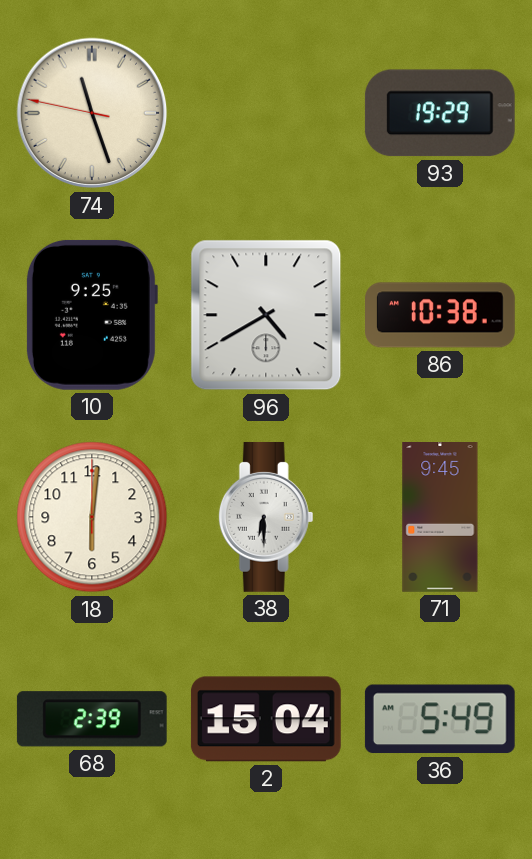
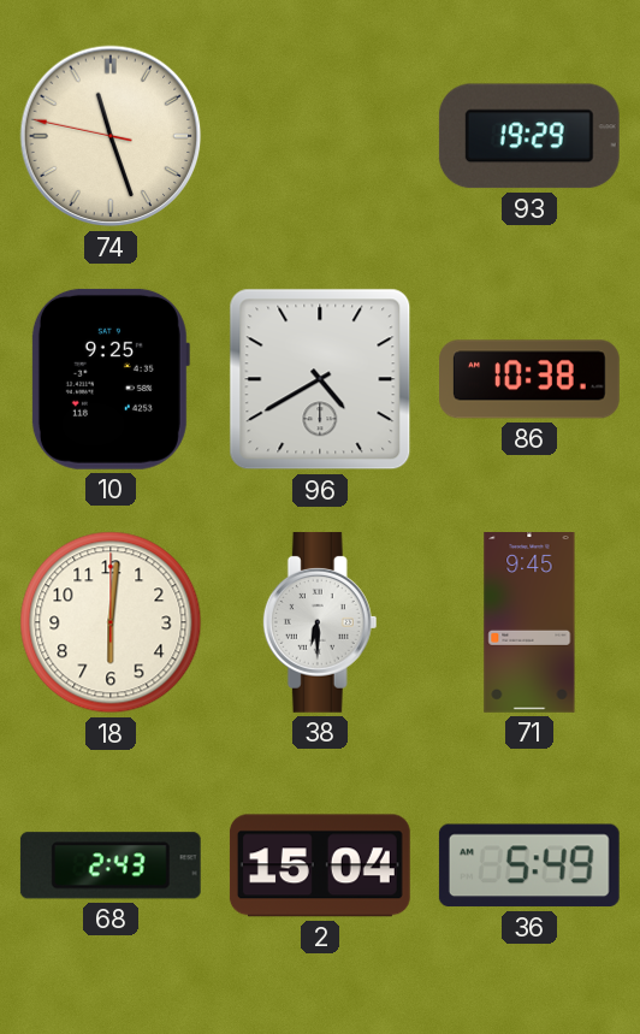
68: 2:39 -> 2:43
